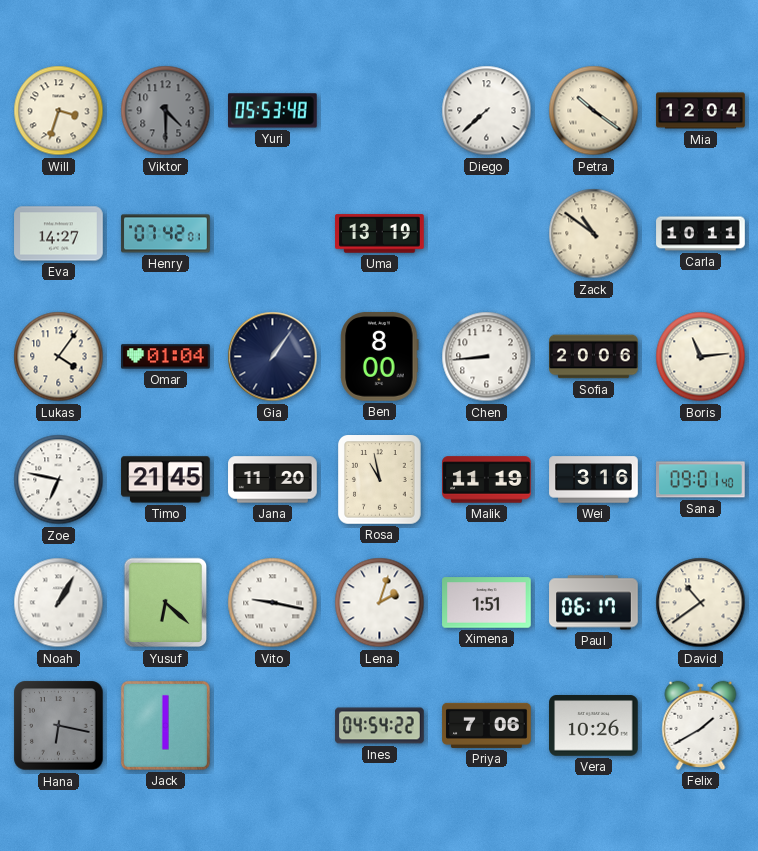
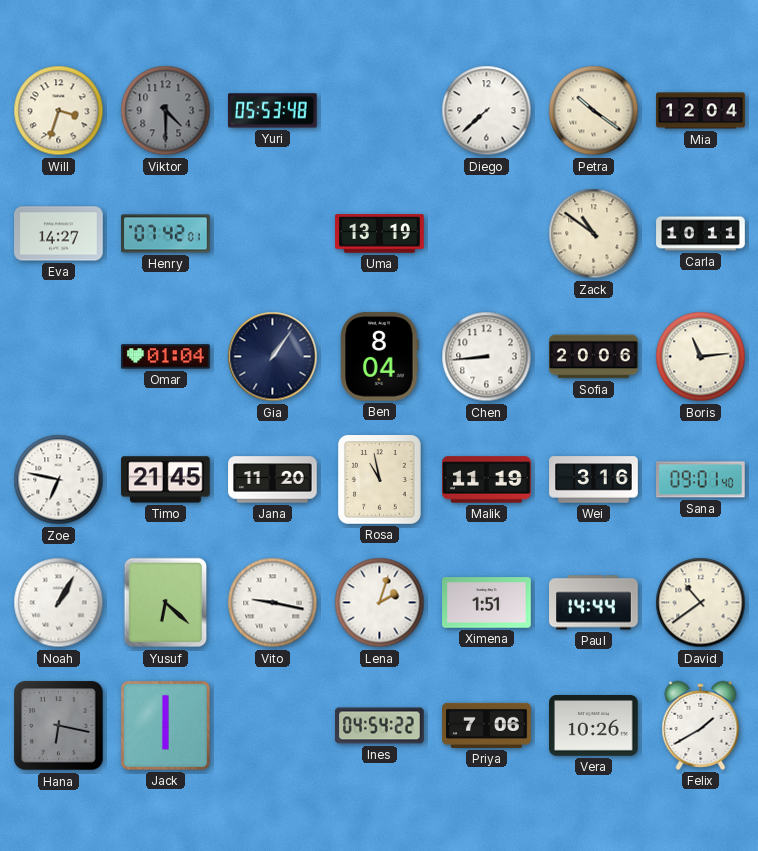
Lukas: 4:06 -> none
Ben: 8:00 -> 8:04
Paul: 06:17 -> 14:44
